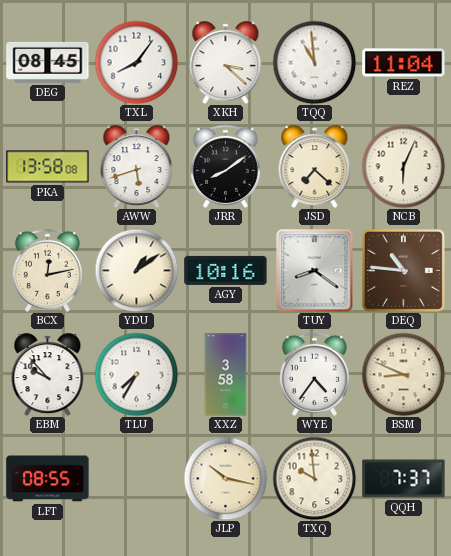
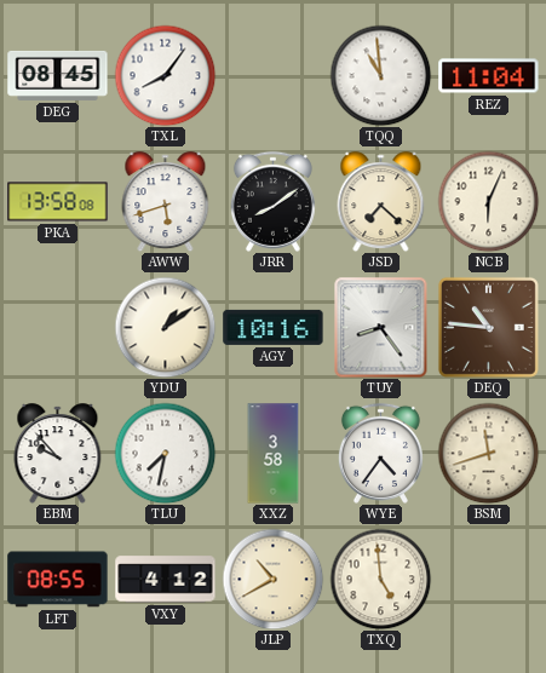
XKH: 3:22 -> none
BCX: 12:13 -> none
TUY: 8:21 -> 8:24
TLU: 7:35 -> 7:32
BSM: 8:49 -> 11:42
VXY: none -> 4:12
JLP: 10:17 -> 10:40
TXQ: 9:59 -> 4:59
QQH: 7:37 -> none
